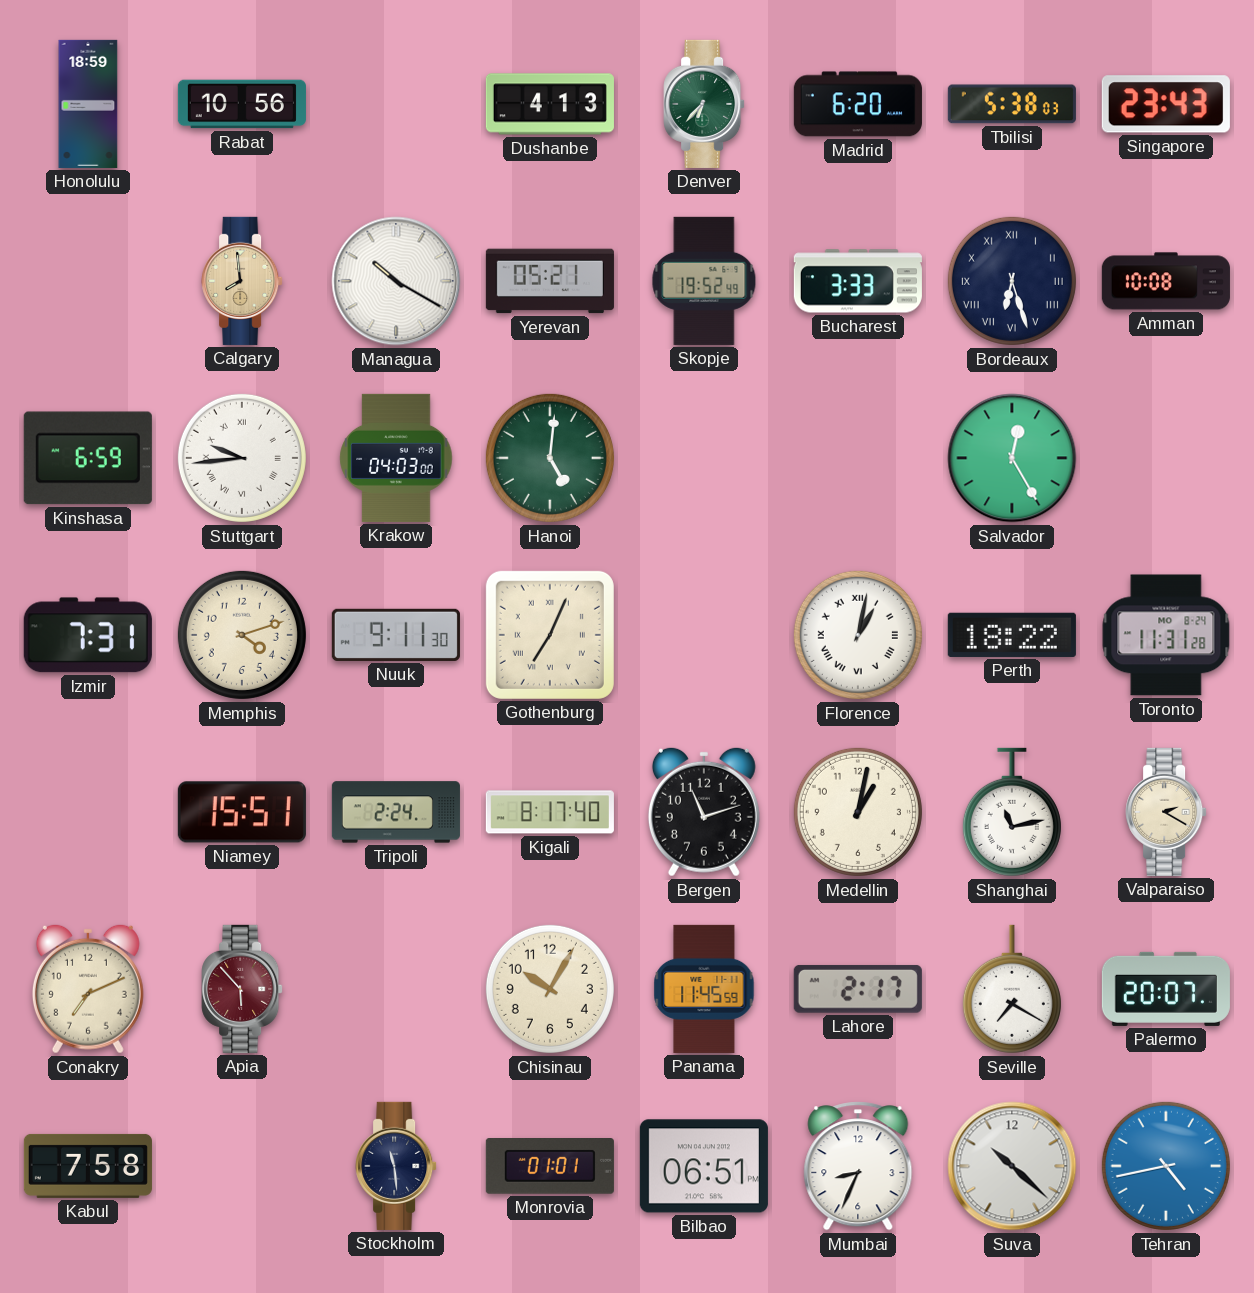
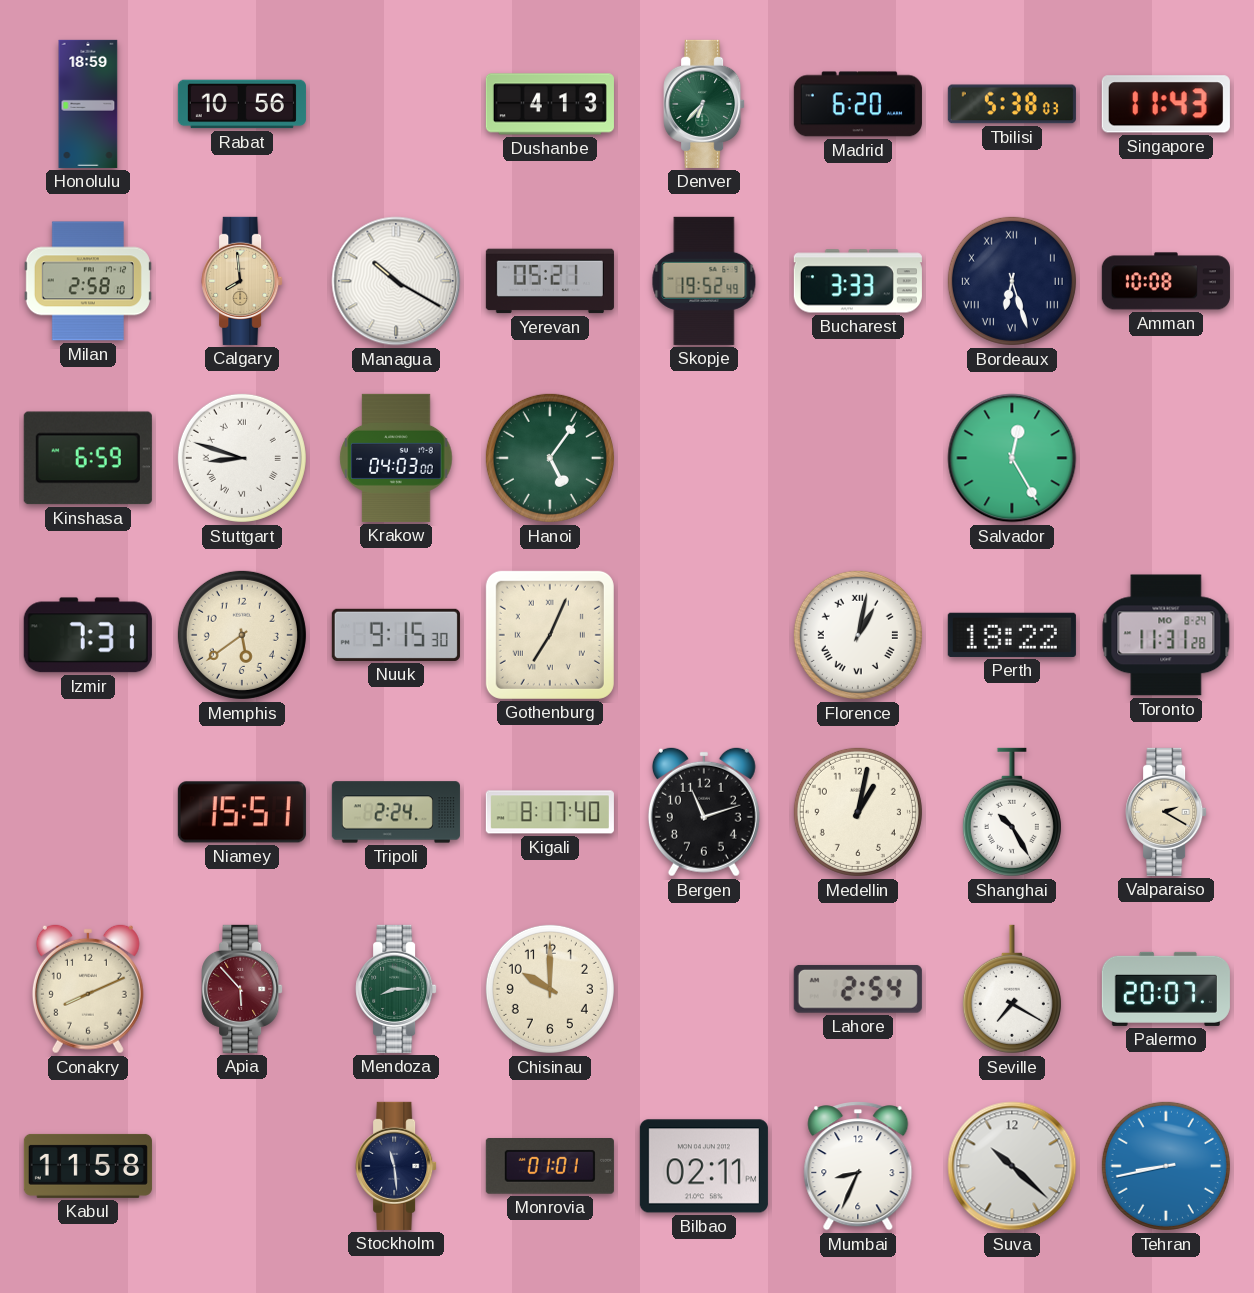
Singapore: 23:43 -> 11:43
Milan: none -> 2:58
Stuttgart: 9:44 -> 8:48
Hanoi: 5:01 -> 5:06
Memphis: 4:12 -> 5:39
Nuuk: 9:11 -> 9:15
Shanghai: 11:13 -> 10:25
Conakry: 7:11 -> 8:11
Mendoza: none -> 8:15
Chisinau: 10:05 -> 10:00
Panama: 11:45 -> none
Lahore: 2:17 -> 2:54
Kabul: 7:58 -> 11:58
Bilbao: 06:51 -> 02:11
Tehran: 4:43 -> 8:43
